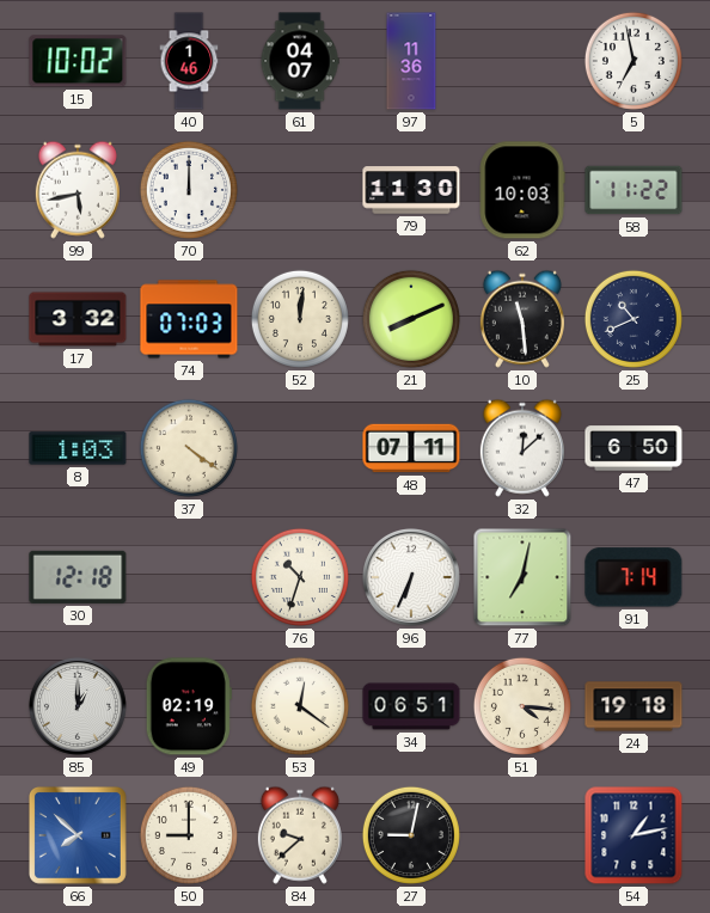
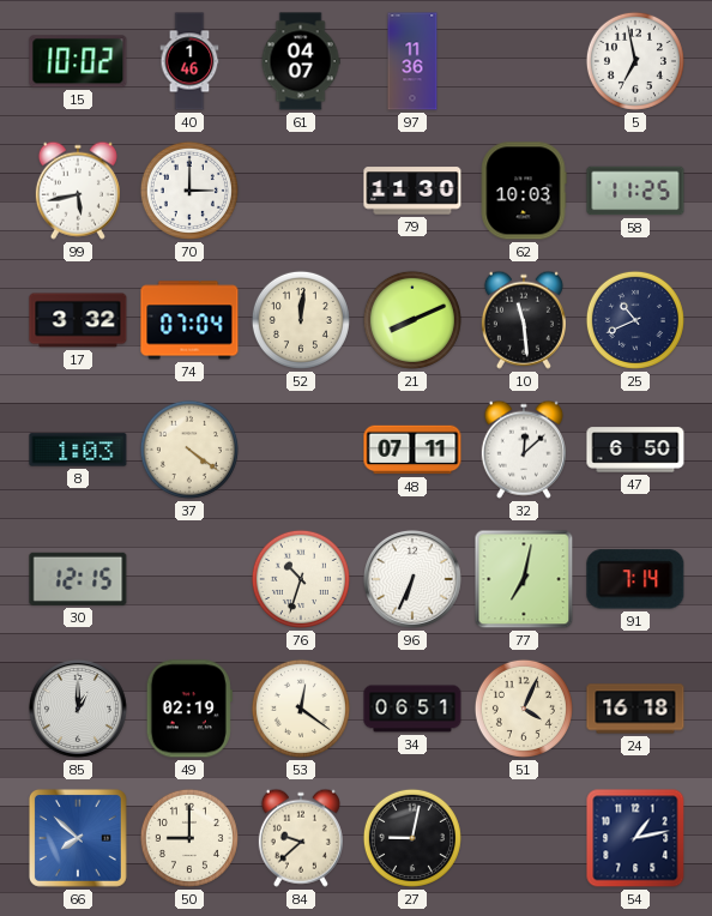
70: 12:00 -> 3:00
58: 11:22 -> 11:25
74: 07:03 -> 07:04
30: 12:18 -> 12:15
51: 4:16 -> 4:04
24: 19:18 -> 16:18
